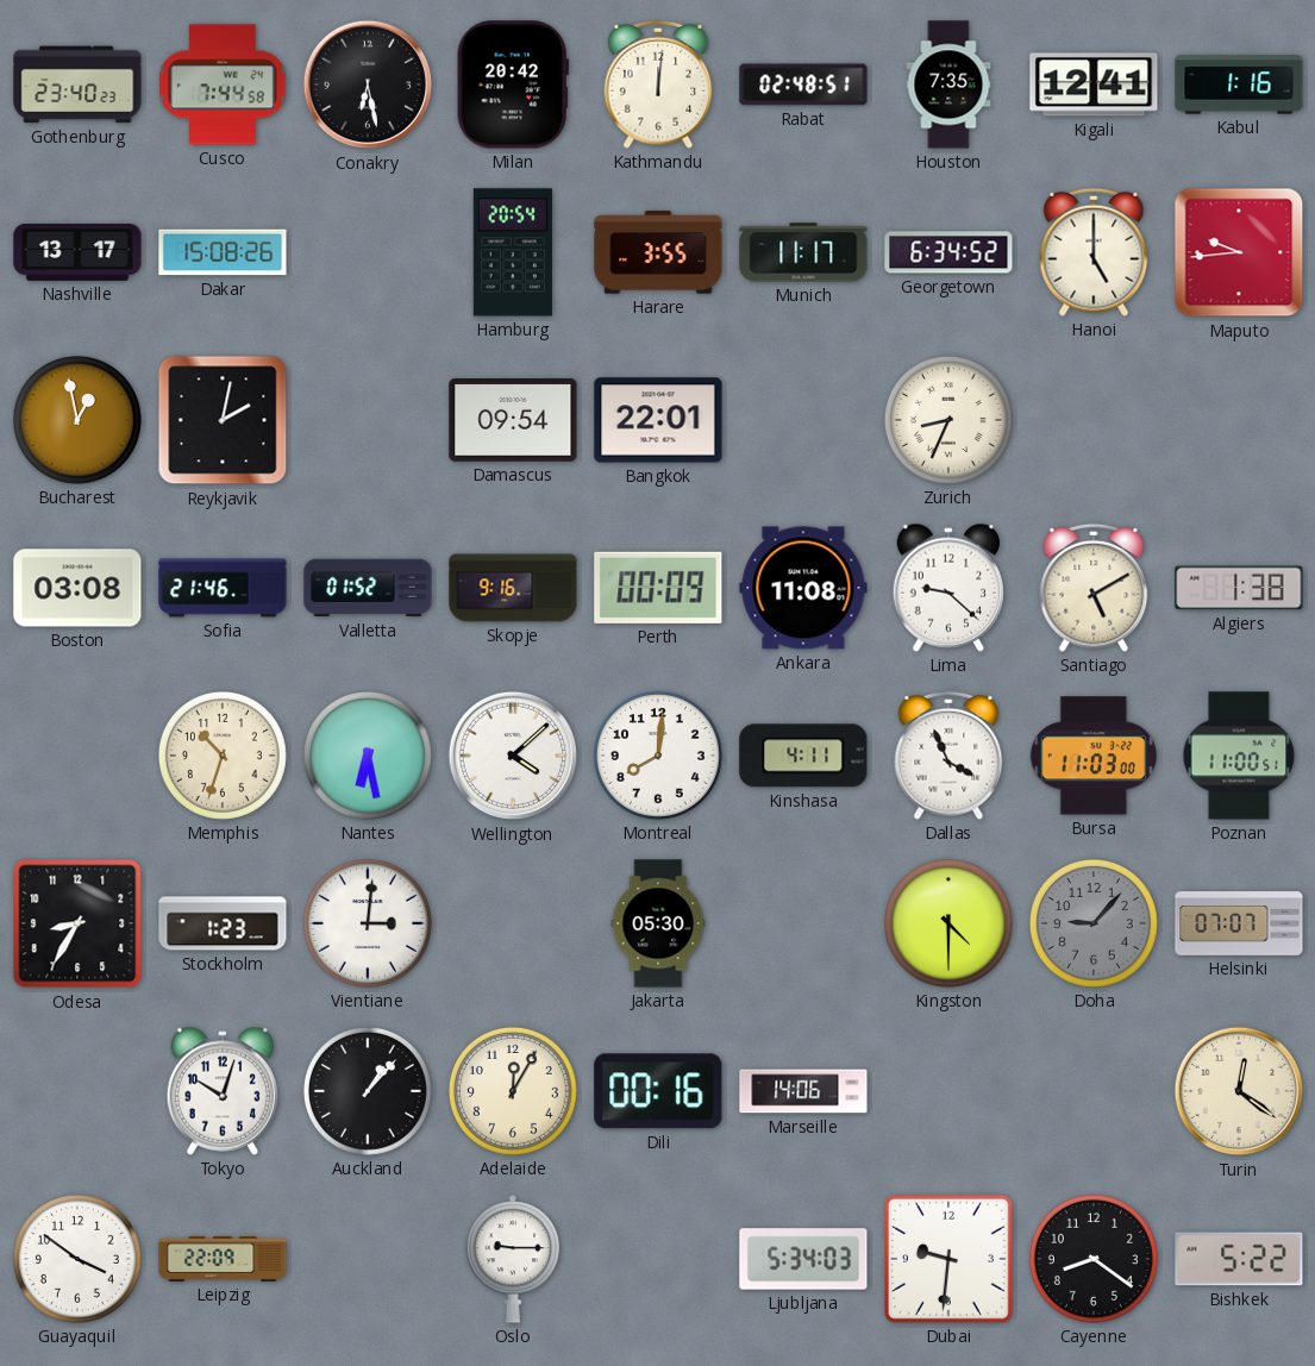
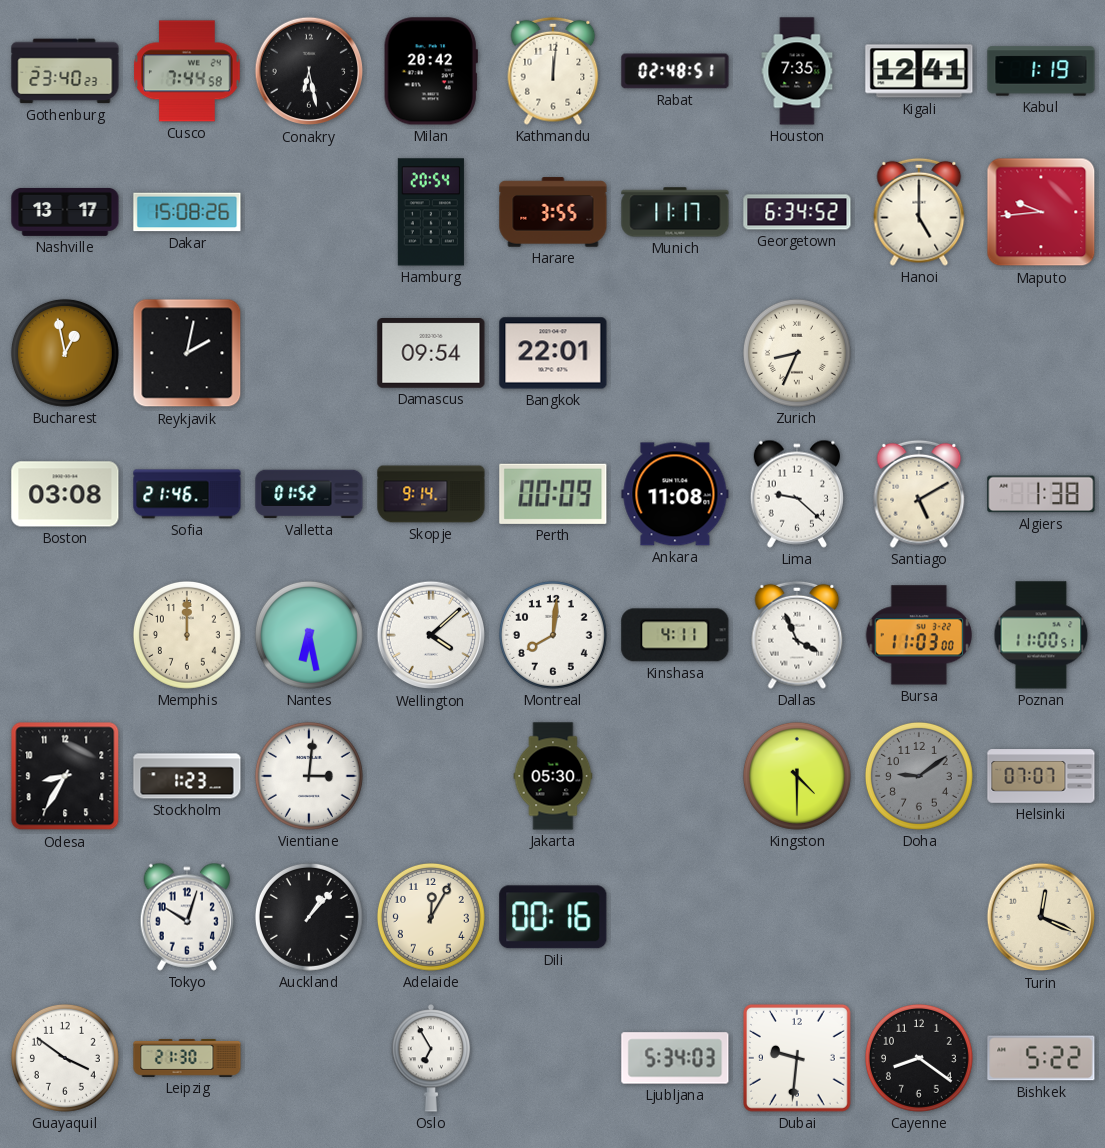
Kabul: 1:16 -> 1:19
Skopje: 9:16 -> 9:14
Memphis: 10:33 -> 12:00
Doha: 9:07 -> 9:09
Marseille: 14:06 -> none
Turin: 12:21 -> 12:19
Leipzig: 22:09 -> 21:30
Oslo: 9:15 -> 6:55
